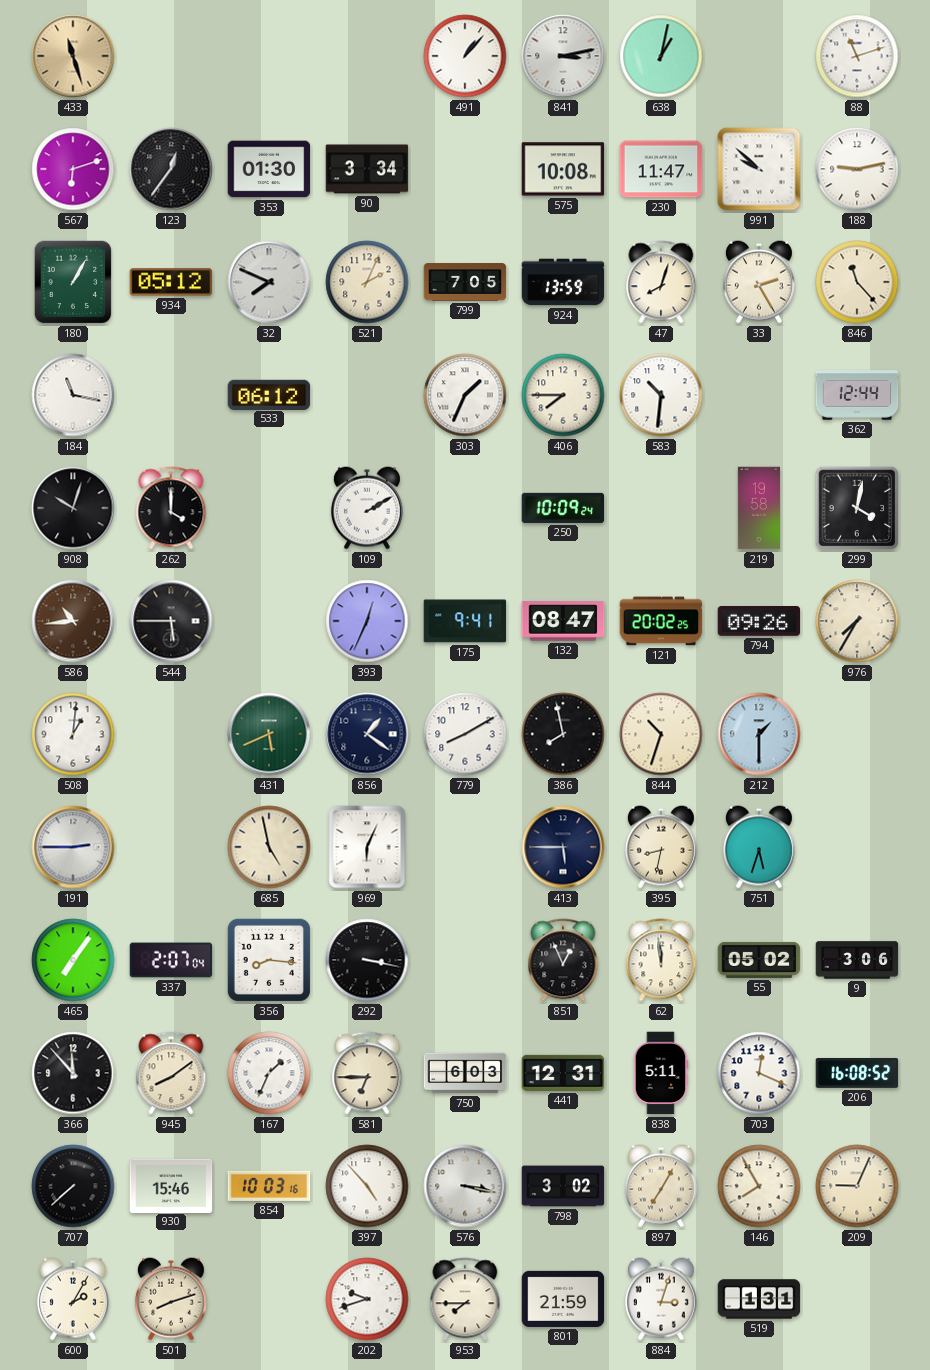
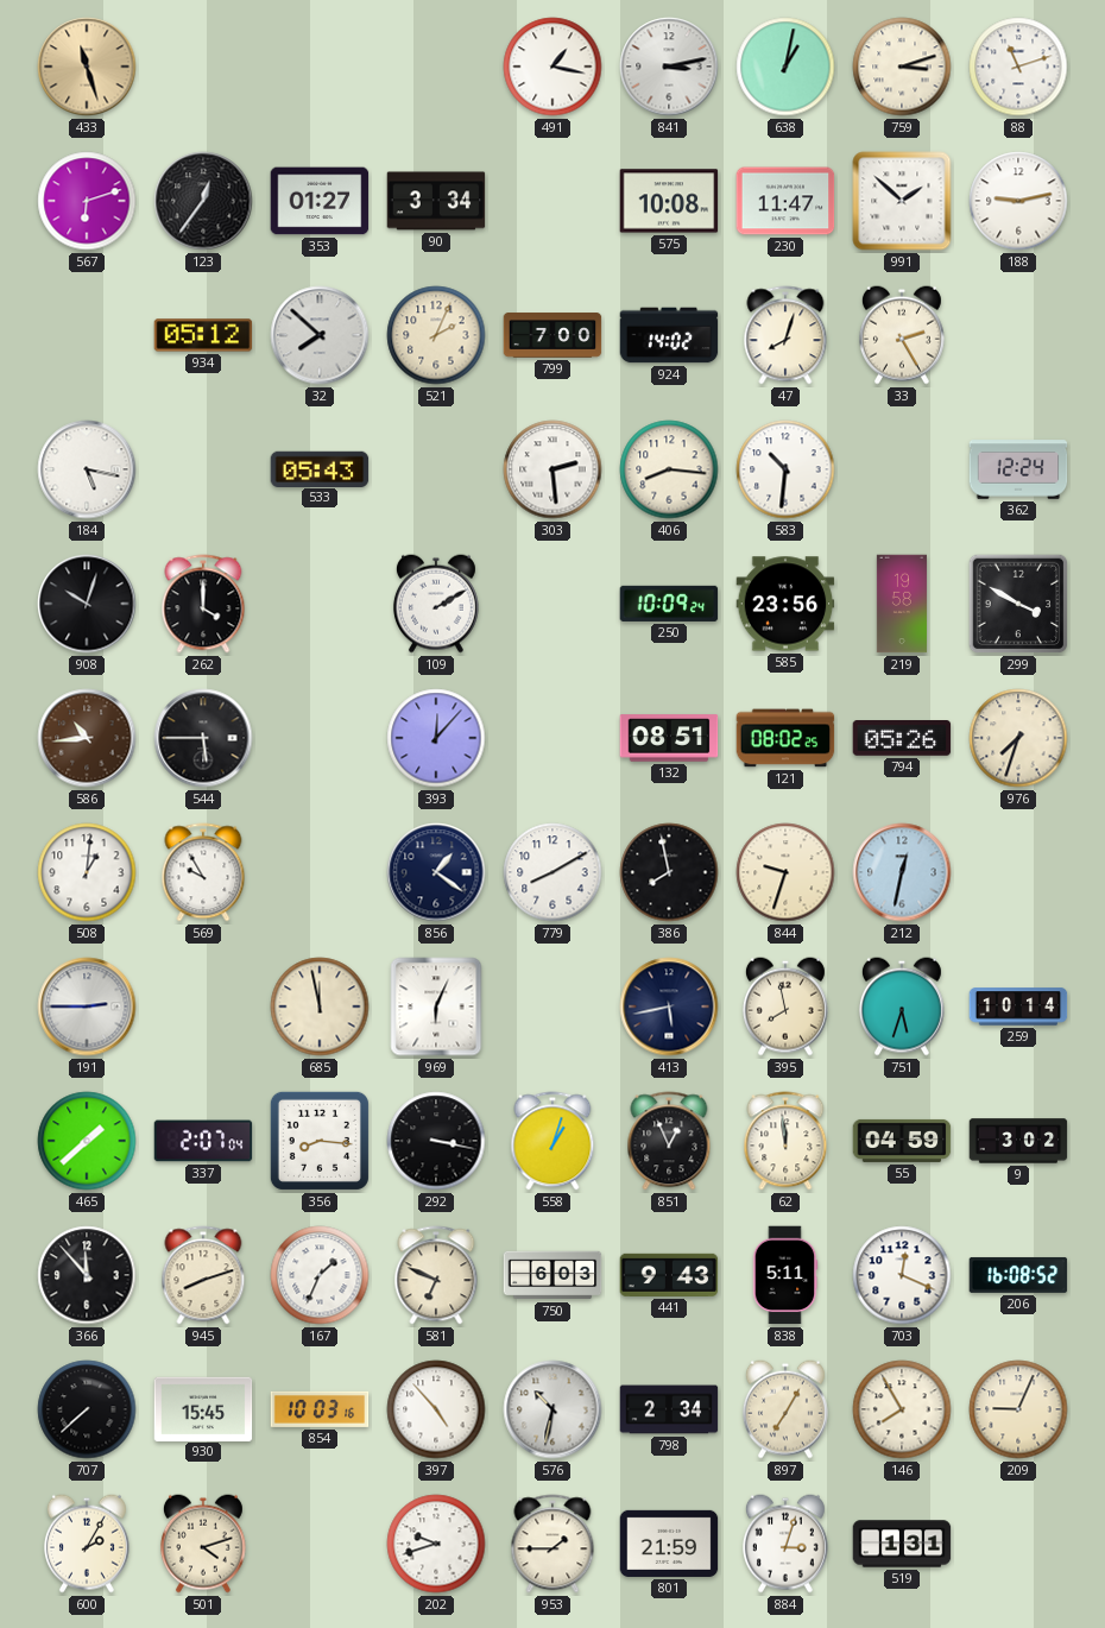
491: 1:07 -> 1:17
759: none -> 3:12
353: 01:30 -> 01:27
991: 9:52 -> 1:52
180: 1:05 -> none
32: 7:49 -> 7:52
799: 7:05 -> 7:00
924: 13:59 -> 14:02
846: 11:23 -> none
184: 11:17 -> 5:17
533: 06:12 -> 05:43
303: 1:34 -> 2:29
406: 7:45 -> 8:16
362: 12:44 -> 12:24
585: none -> 23:56
299: 4:02 -> 3:50
393: 12:34 -> 12:07
175: 9:41 -> none
132: 08:47 -> 08:51
121: 20:02 -> 08:02
794: 09:26 -> 05:26
976: 7:35 -> 7:33
569: none -> 9:55
431: 5:41 -> none
844: 10:33 -> 9:33
212: 1:30 -> 12:32
685: 4:58 -> 11:58
413: 5:45 -> 5:43
395: 8:32 -> 7:58
259: none -> 10:14
465: 7:06 -> 1:38
558: none -> 1:03
55: 05:02 -> 04:59
9: 3:06 -> 3:02
945: 8:09 -> 8:12
581: 6:45 -> 6:49
441: 12:31 -> 9:43
930: 15:46 -> 15:45
576: 3:17 -> 10:32
798: 3:02 -> 2:34
501: 8:12 -> 4:12
953: 7:45 -> 1:45
